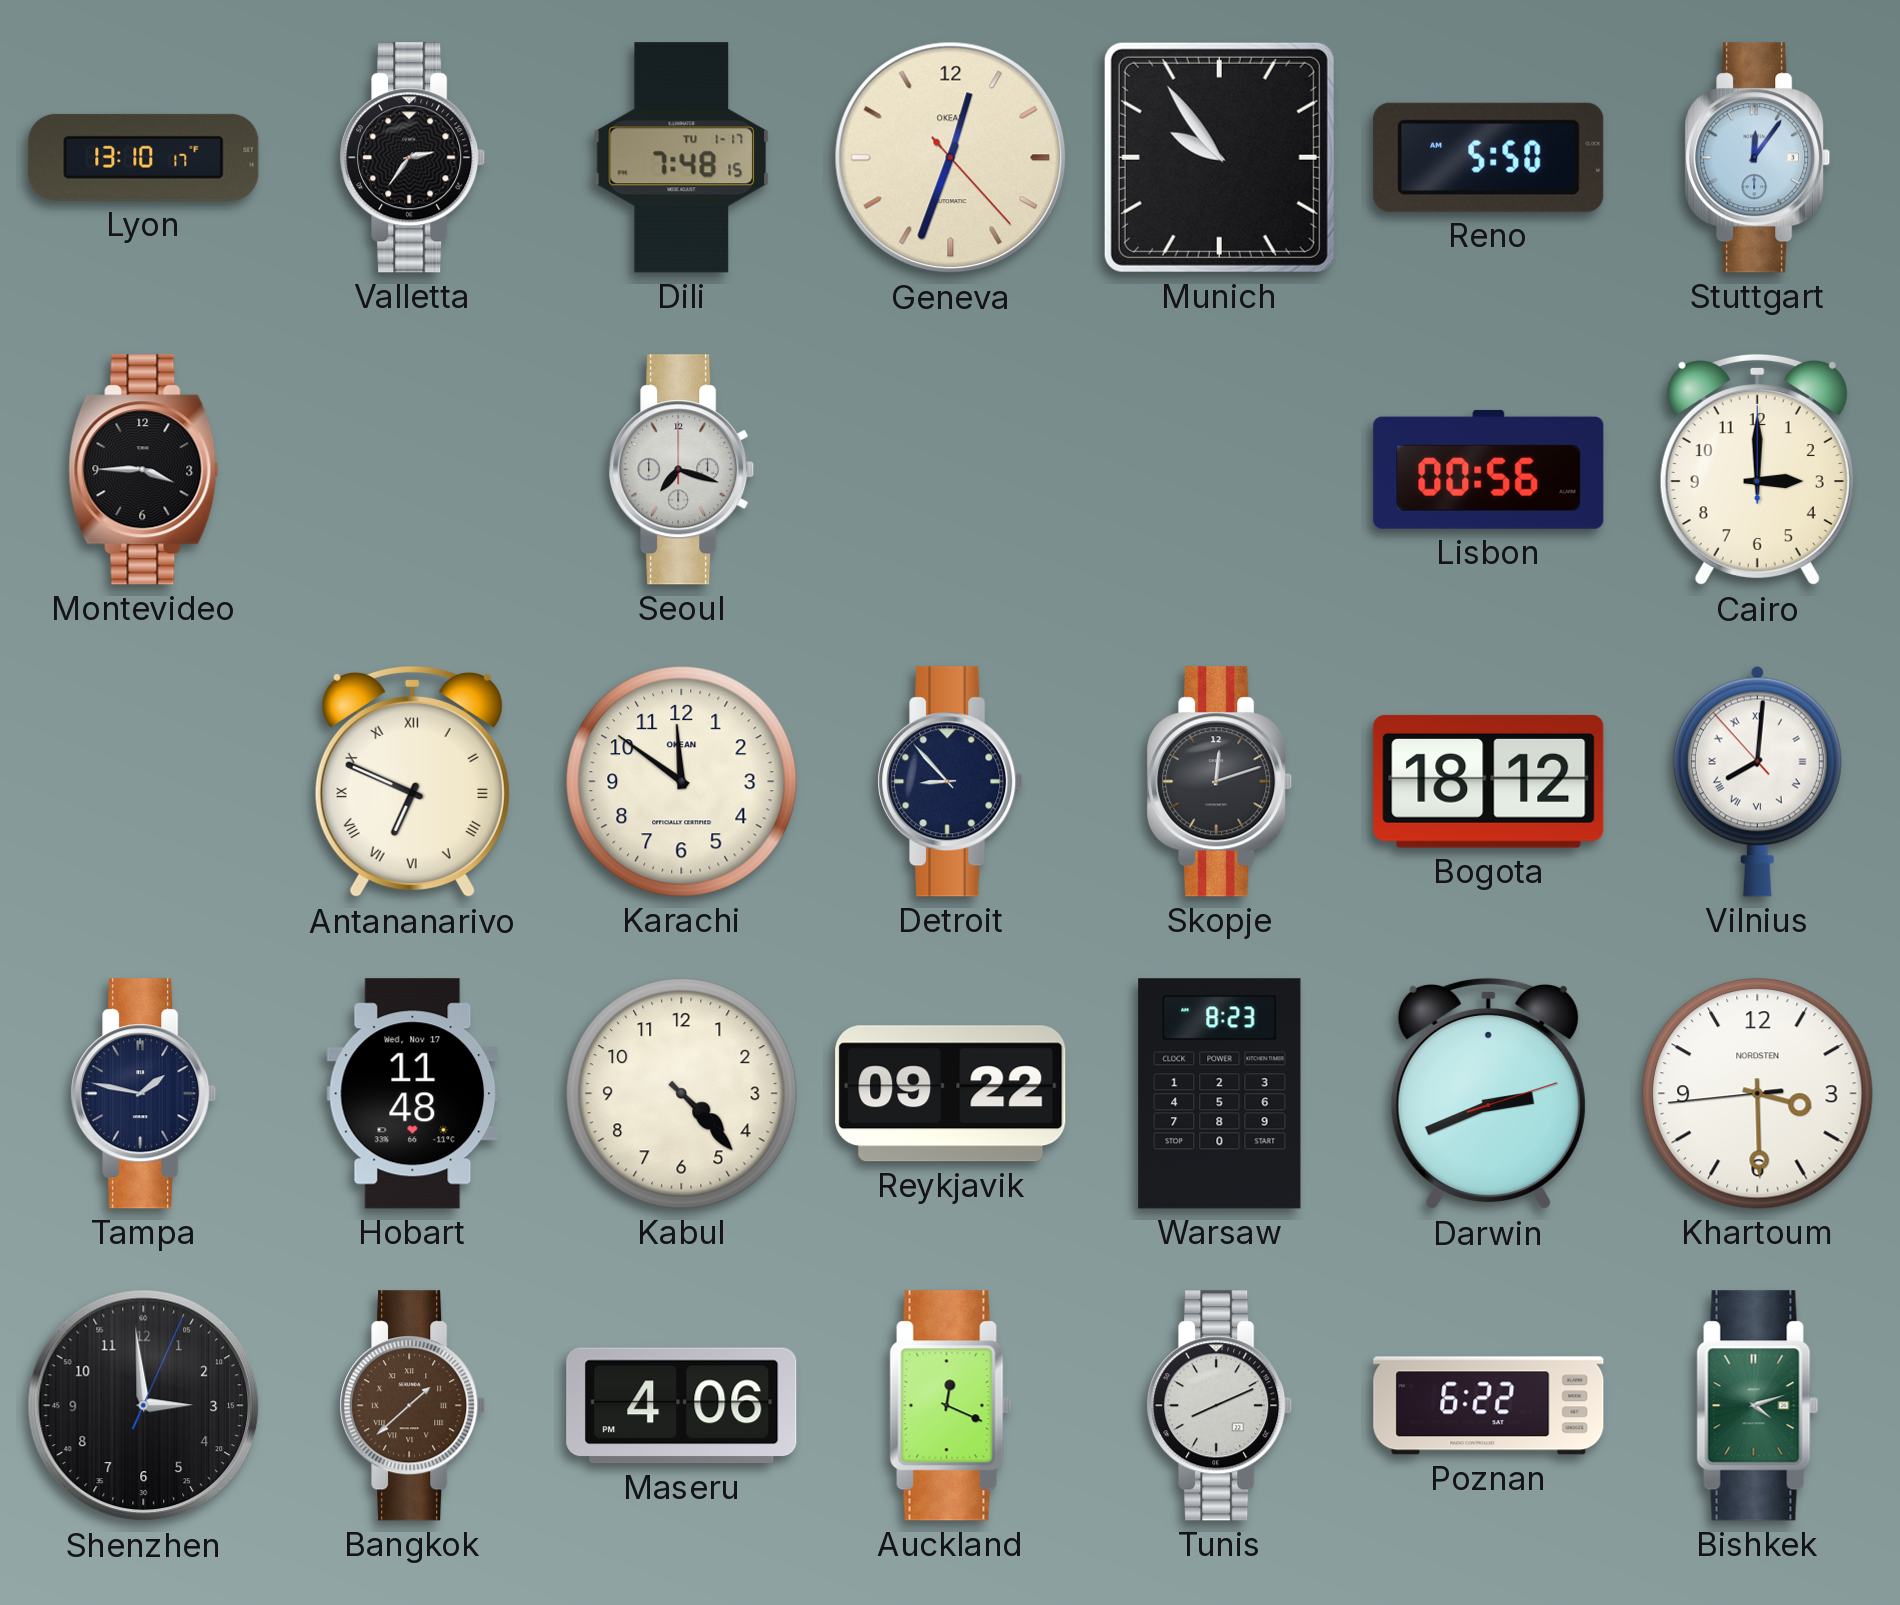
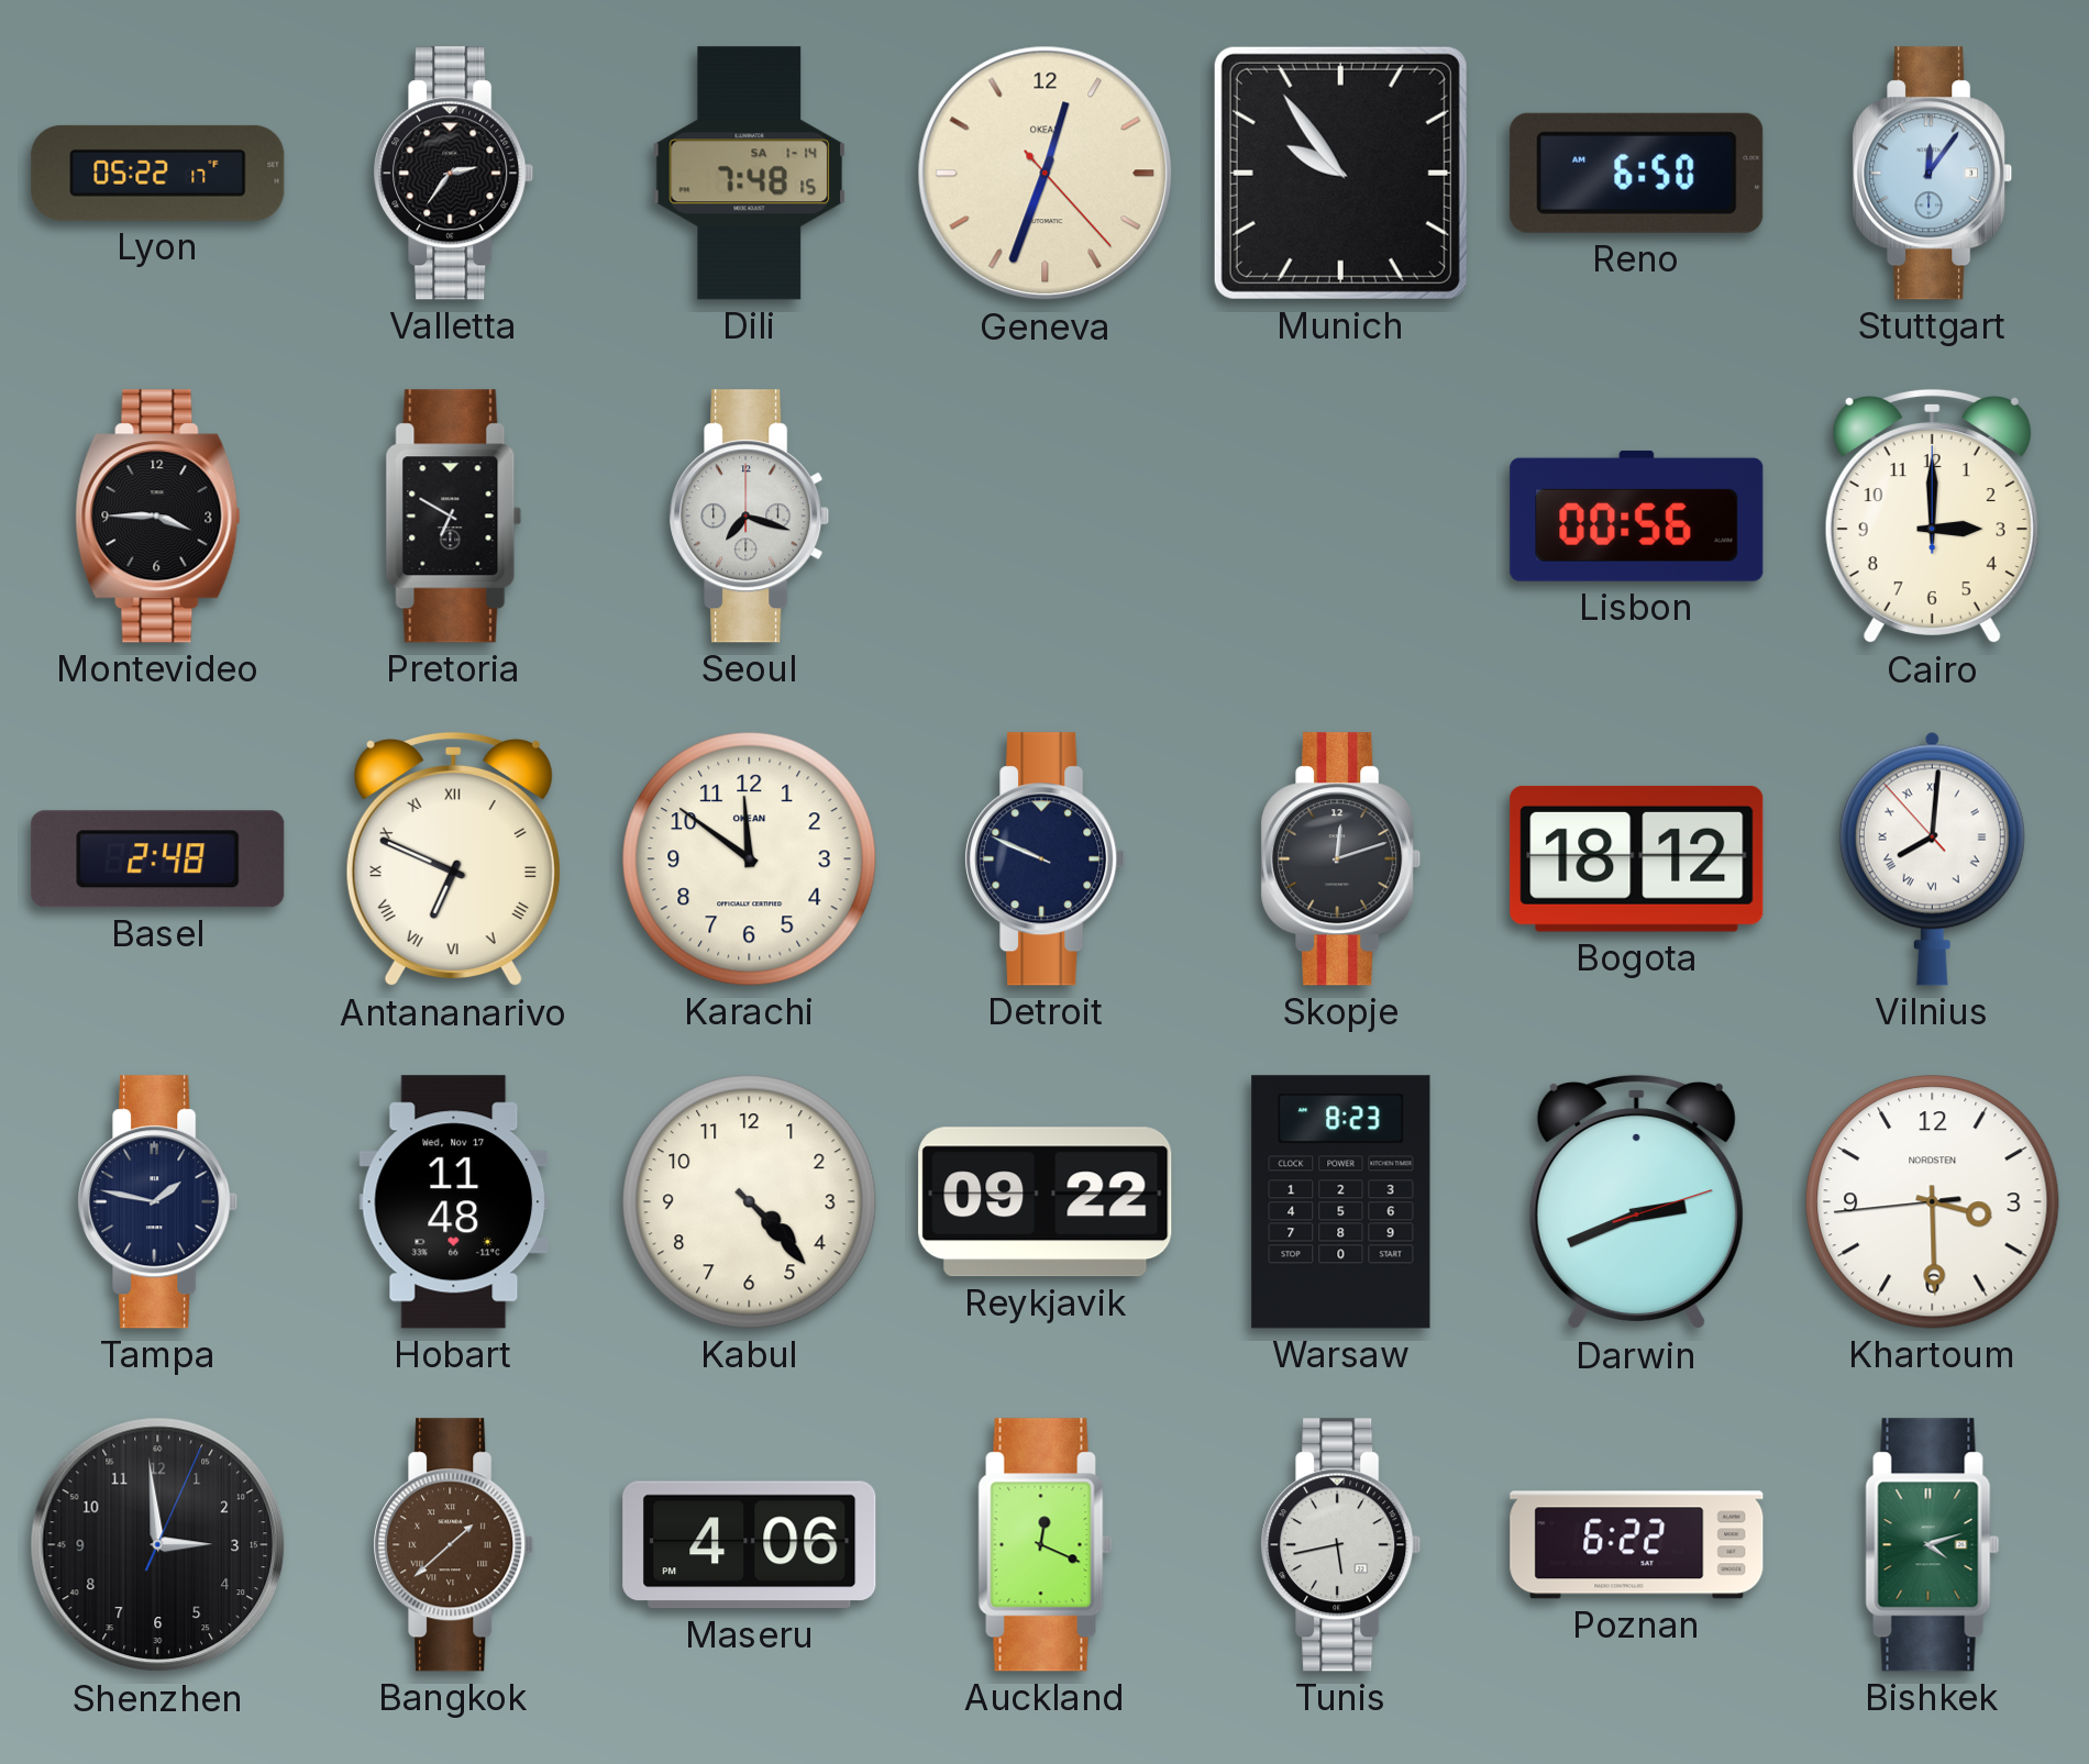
Lyon: 13:10 -> 05:22
Dili date: TU 1-17 -> SA 1-14
Reno: 5:50 -> 6:50
Pretoria: none -> 6:50
Basel: none -> 2:48
Detroit: 8:53 -> 9:49
Tunis: 8:11 -> 5:43
